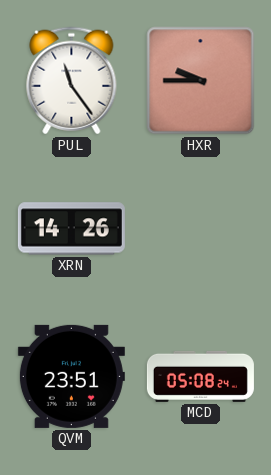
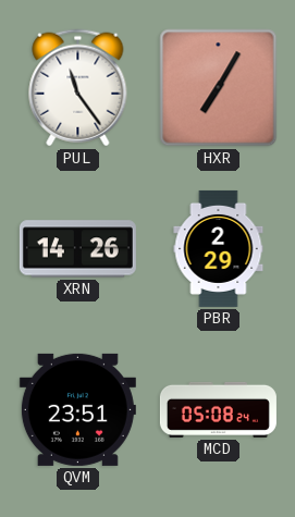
HXR: 9:45 -> 7:05
PBR: none -> 2:29
